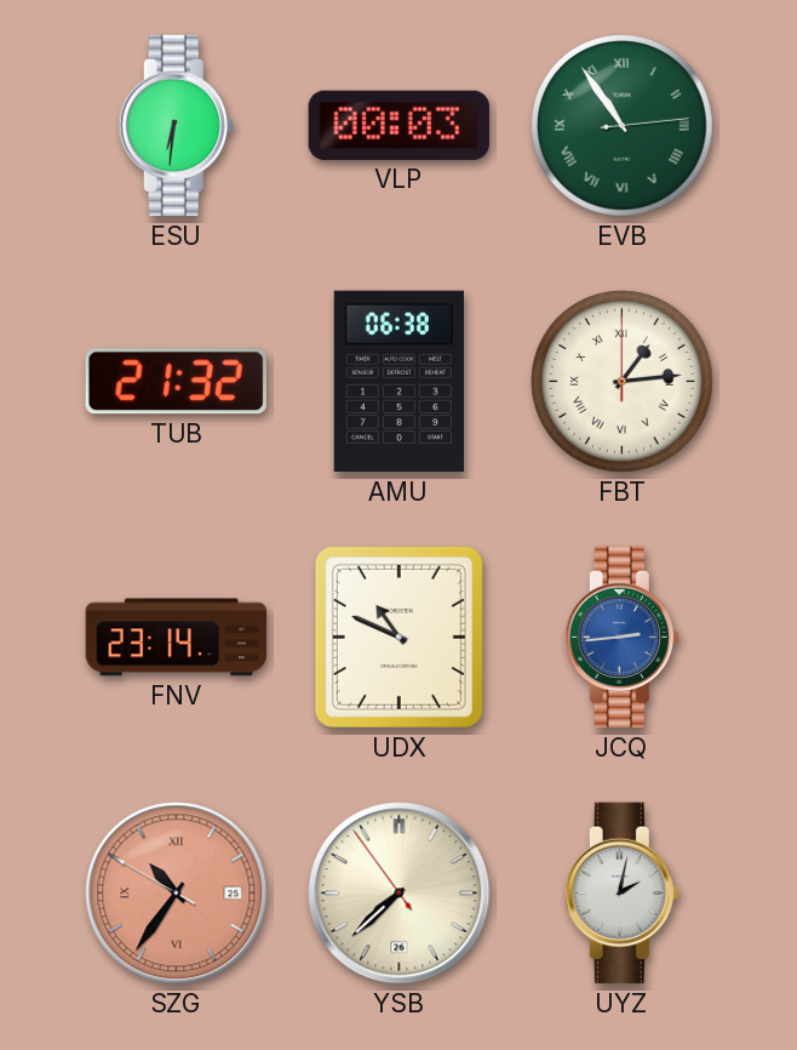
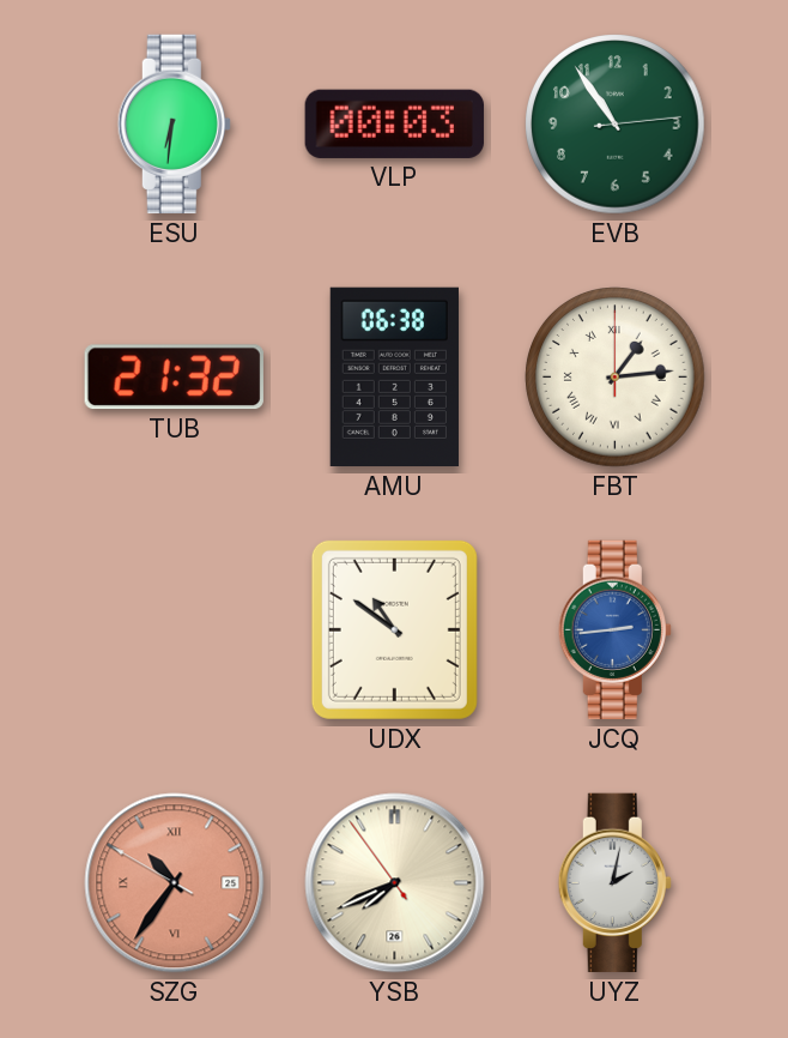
EVB numerals: Roman -> Arabic
FNV: 23:14 -> none
UDX: 10:49 -> 10:51
YSB: 7:37 -> 7:40
